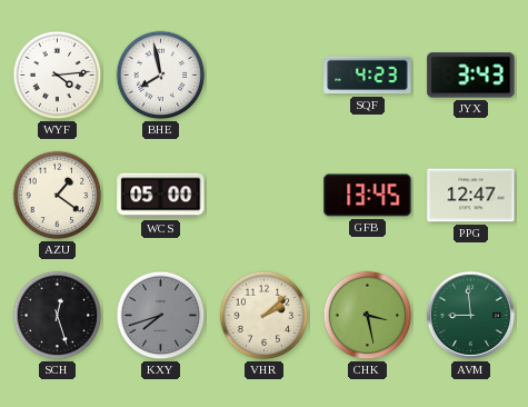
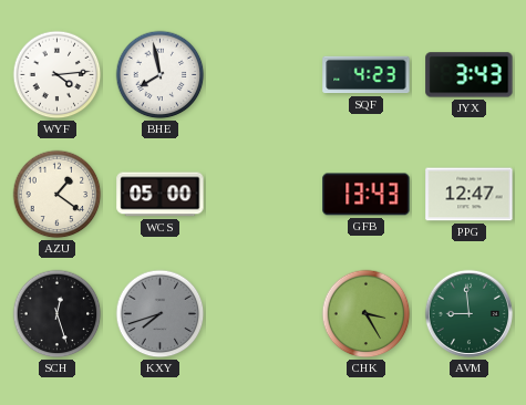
GFB: 13:45 -> 13:43
VHR: 2:08 -> none
CHK: 3:28 -> 3:25
